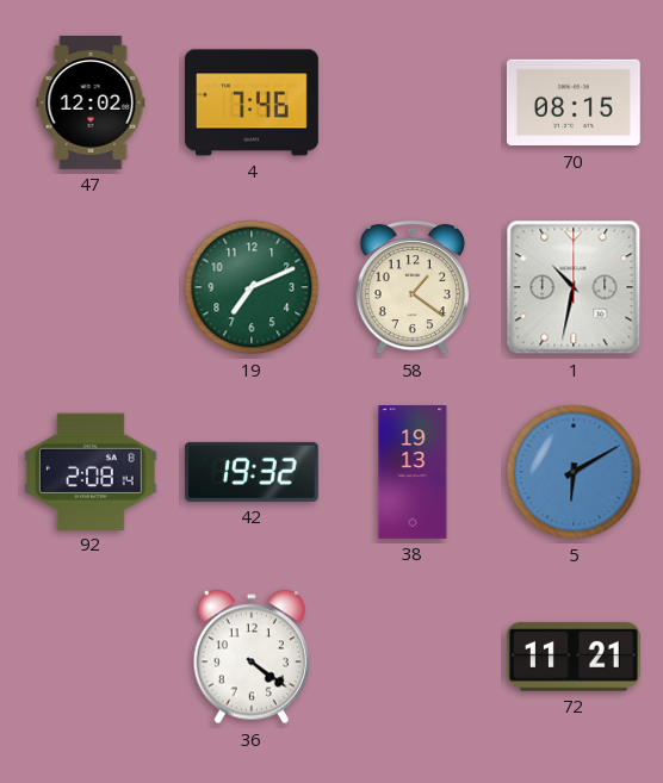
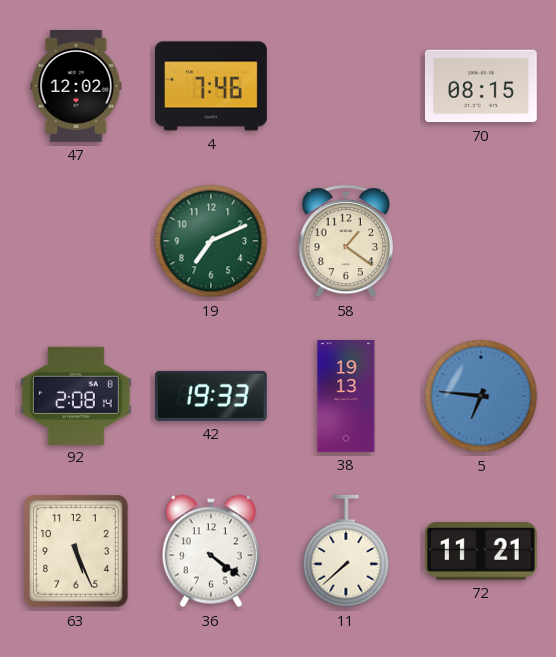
1: 10:32 -> none
42: 19:32 -> 19:33
5: 6:10 -> 6:46
63: none -> 5:26
11: none -> 7:38
